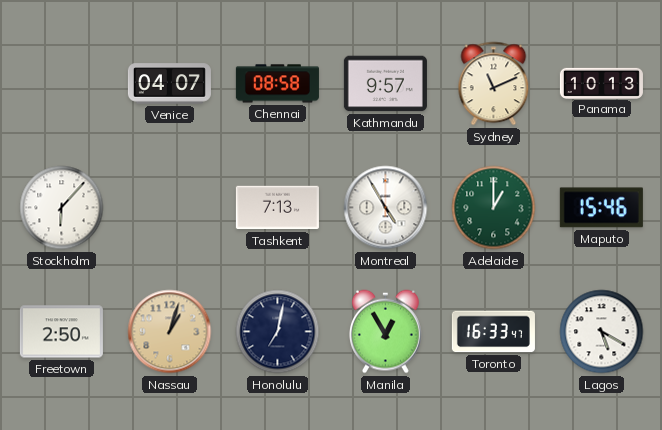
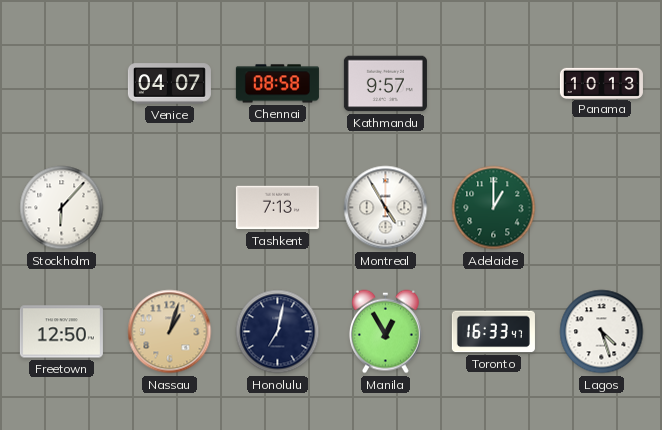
Sydney: 11:11 -> none
Maputo: 15:46 -> none
Freetown: 2:50 -> 12:50
Lagos: 5:20 -> 4:27
